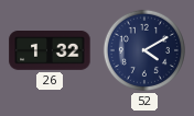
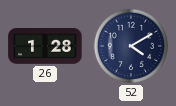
26: 1:32 -> 1:28
